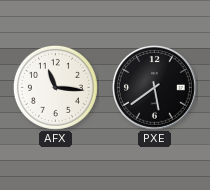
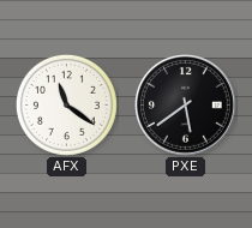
AFX: 11:16 -> 11:21
